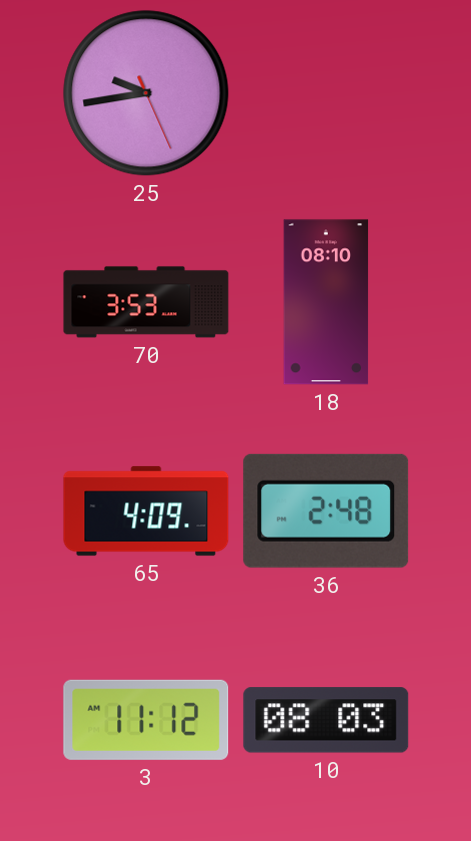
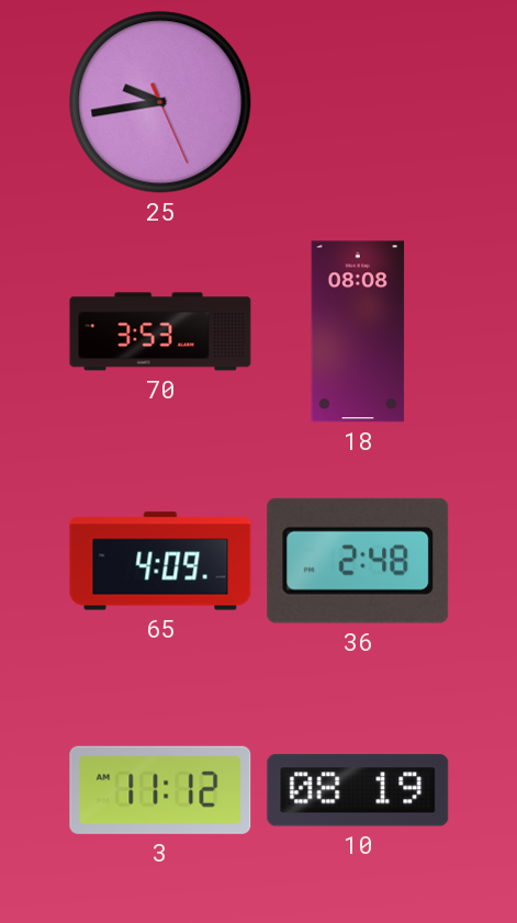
18: 08:10 -> 08:08
10: 08:03 -> 08:19
